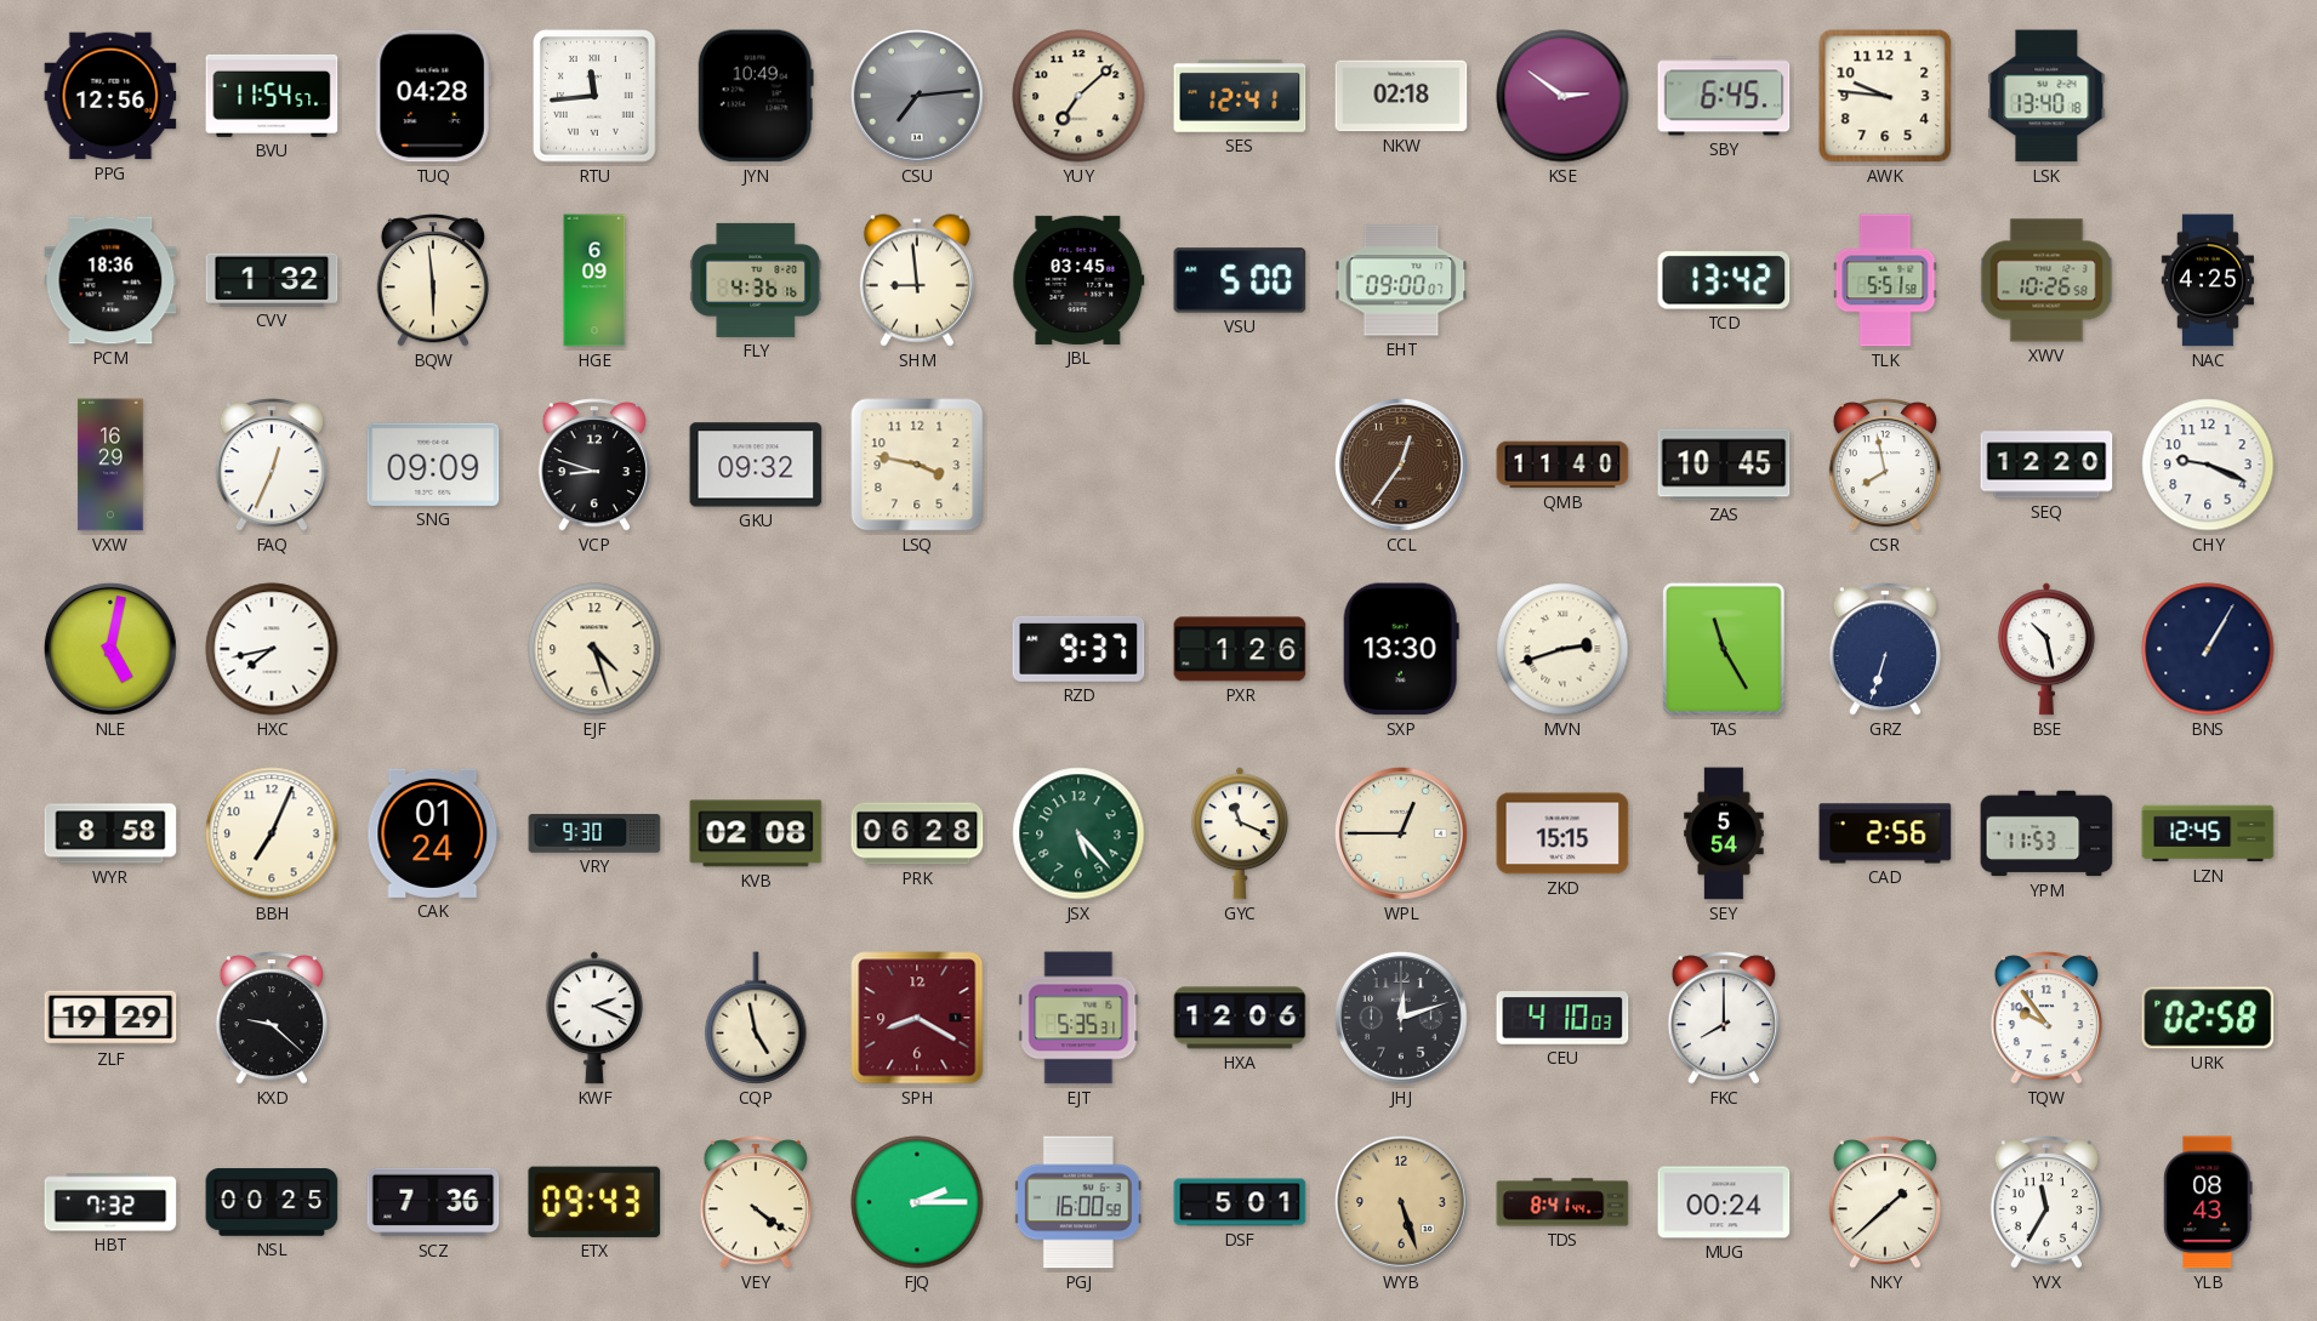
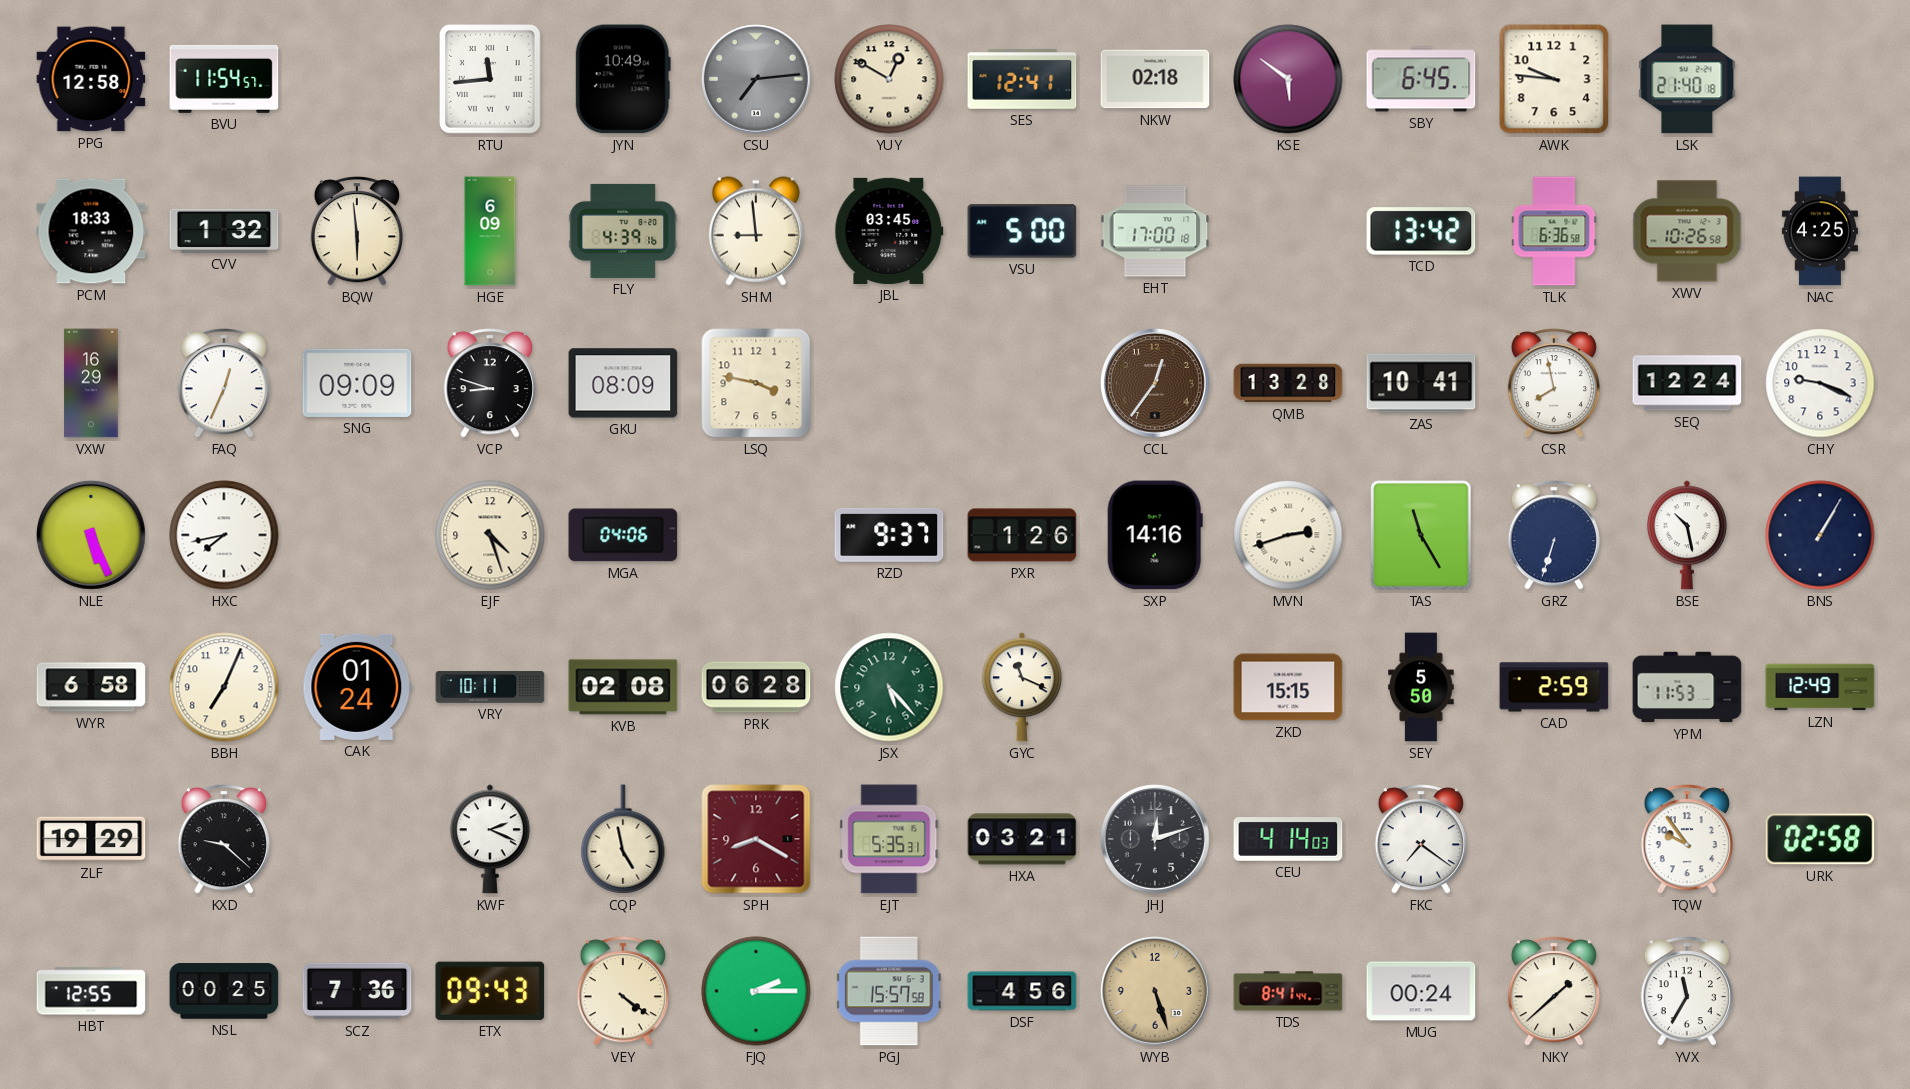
PPG: 12:56 -> 12:58
TUQ: 04:28 -> none
YUY: 7:08 -> 12:50
KSE: 2:51 -> 5:51
LSK: 13:40 -> 21:40
PCM: 18:36 -> 18:33
FLY: 4:36 -> 4:39
EHT: 09:00 -> 17:00
TLK: 5:51 -> 6:36
GKU: 09:32 -> 08:09
QMB: 11:40 -> 13:28
ZAS: 10:45 -> 10:41
SEQ: 12:20 -> 12:24
NLE: 5:02 -> 5:26
MGA: none -> 04:06
SXP: 13:30 -> 14:16
WYR: 8:58 -> 6:58
VRY: 9:30 -> 10:11
WPL: 12:45 -> none
SEY: 5:54 -> 5:50
CAD: 2:56 -> 2:59
LZN: 12:45 -> 12:49
HXA: 12:06 -> 03:21
CEU: 4:10 -> 4:14
FKC: 8:00 -> 7:21
HBT: 7:32 -> 12:55
PGJ: 16:00 -> 15:57
DSF: 5:01 -> 4:56
YLB: 08:43 -> none
